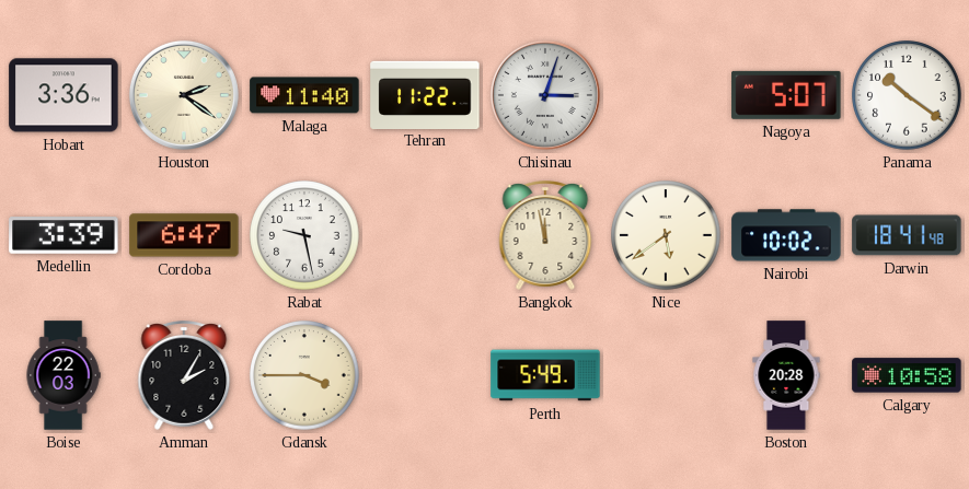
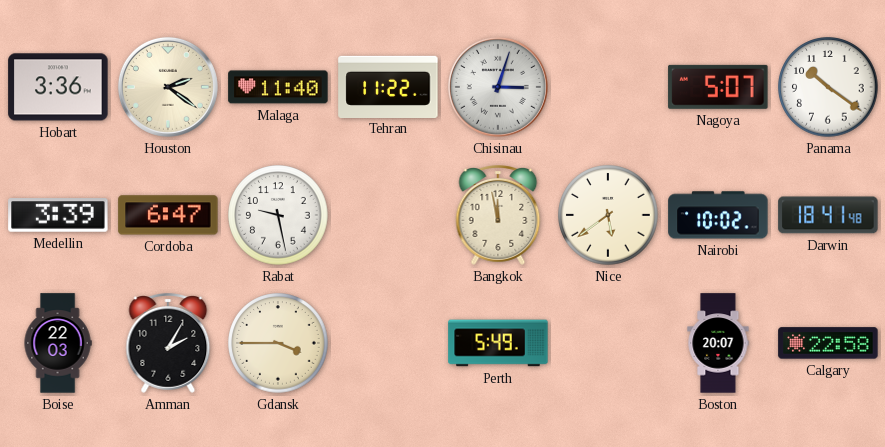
Boston: 20:28 -> 20:07
Calgary: 10:58 -> 22:58
